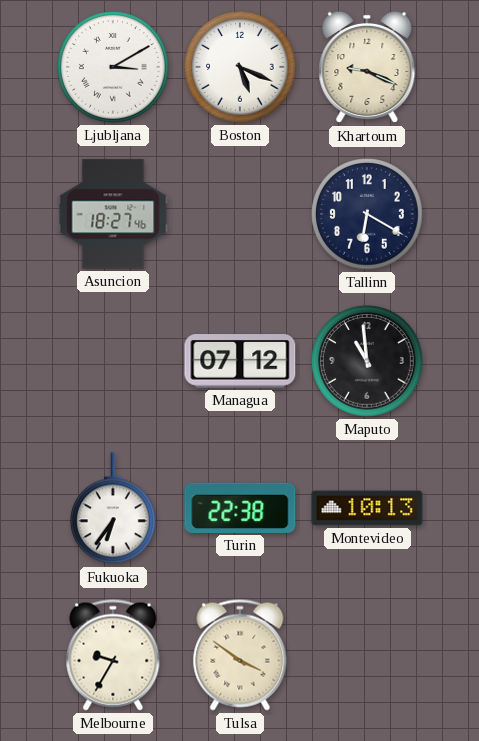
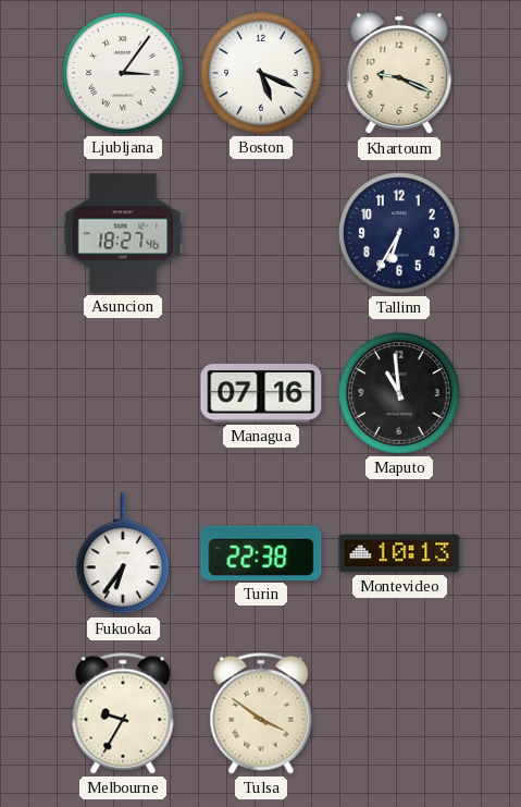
Ljubljana: 3:10 -> 3:06
Tallinn: 6:20 -> 6:35
Managua: 07:12 -> 07:16
